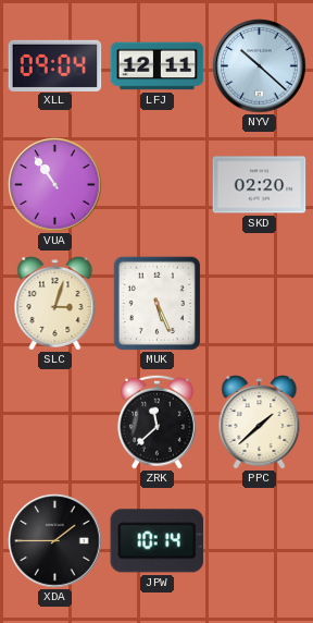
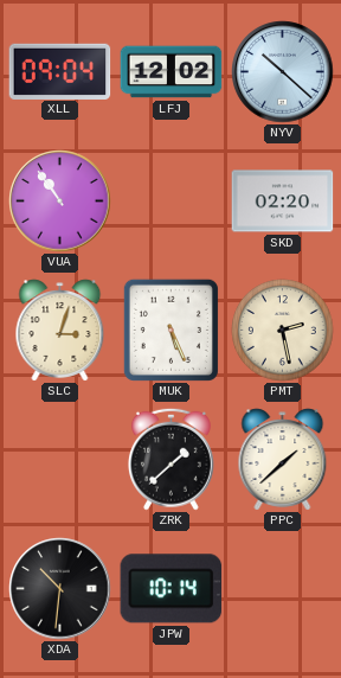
LFJ: 12:11 -> 12:02
PMT: none -> 2:28
ZRK: 11:38 -> 1:38
XDA: 1:45 -> 10:31
